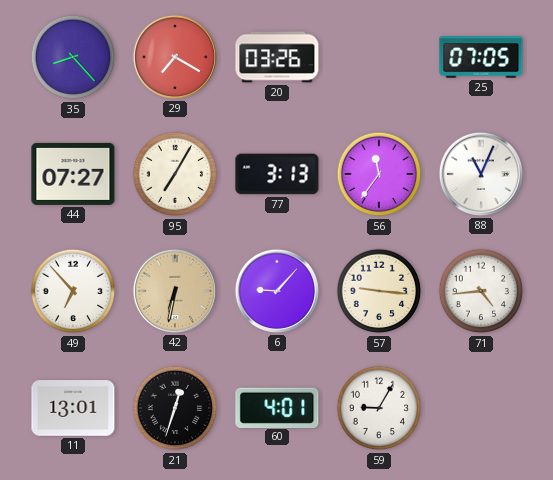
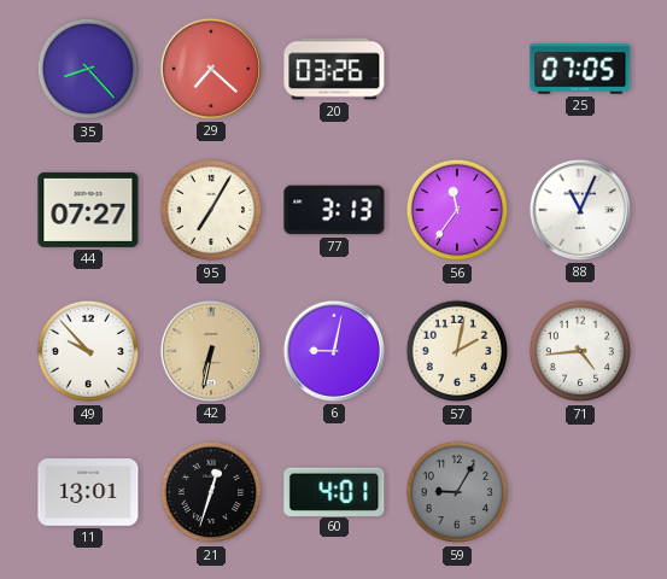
29: 7:20 -> 7:22
49: 6:53 -> 9:53
6: 9:07 -> 9:02
57: 9:16 -> 2:02
59 dial: white -> grey
